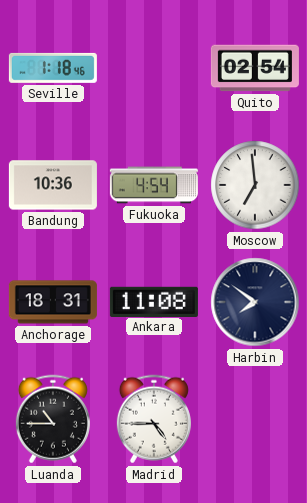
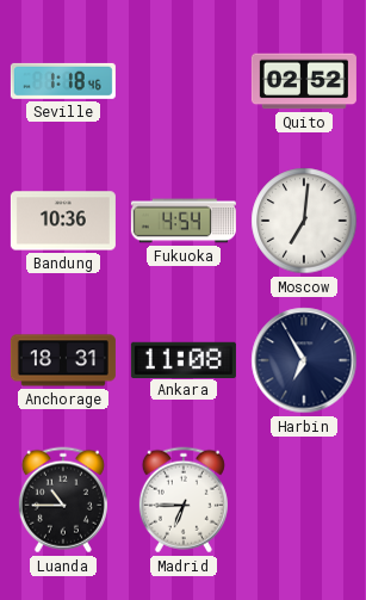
Quito: 02:54 -> 02:52
Moscow: 6:59 -> 7:01
Harbin: 7:51 -> 6:55
Madrid: 4:45 -> 6:45
